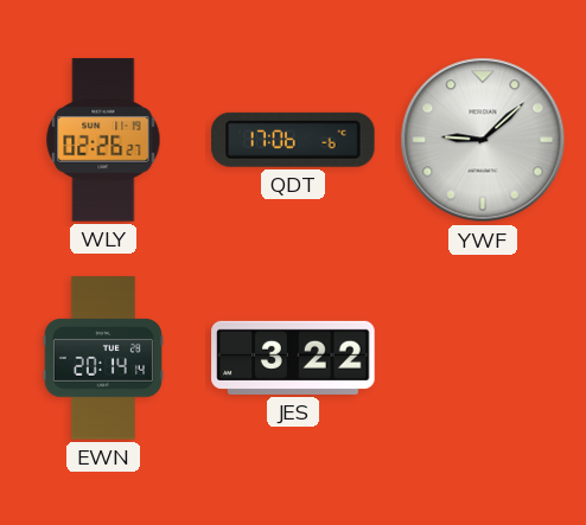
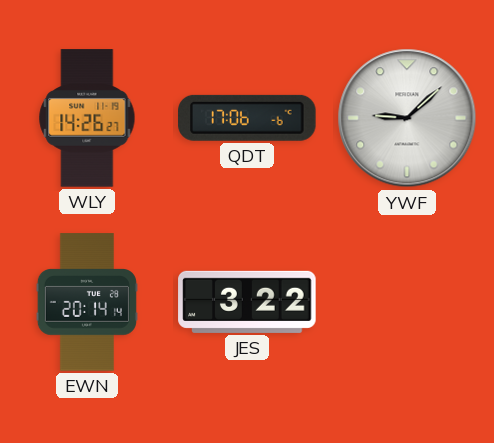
WLY: 02:26 -> 14:26
